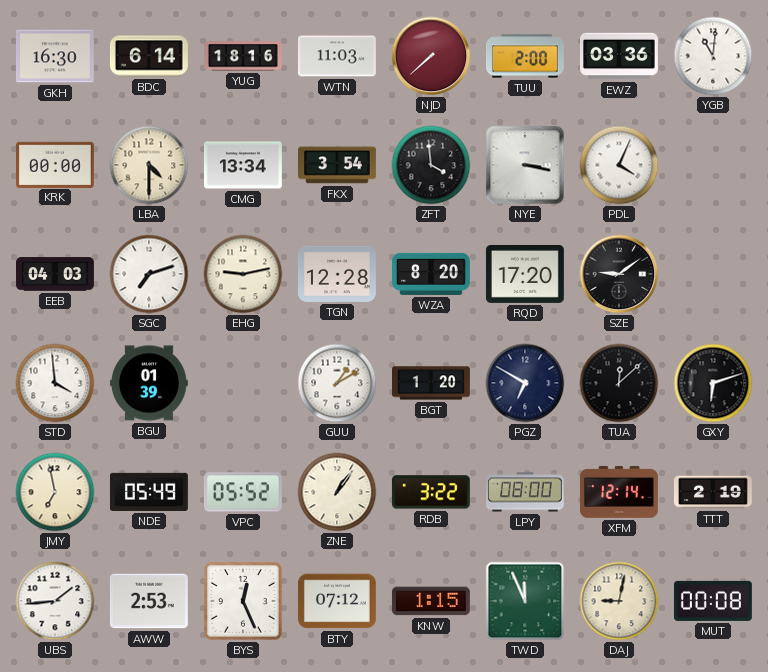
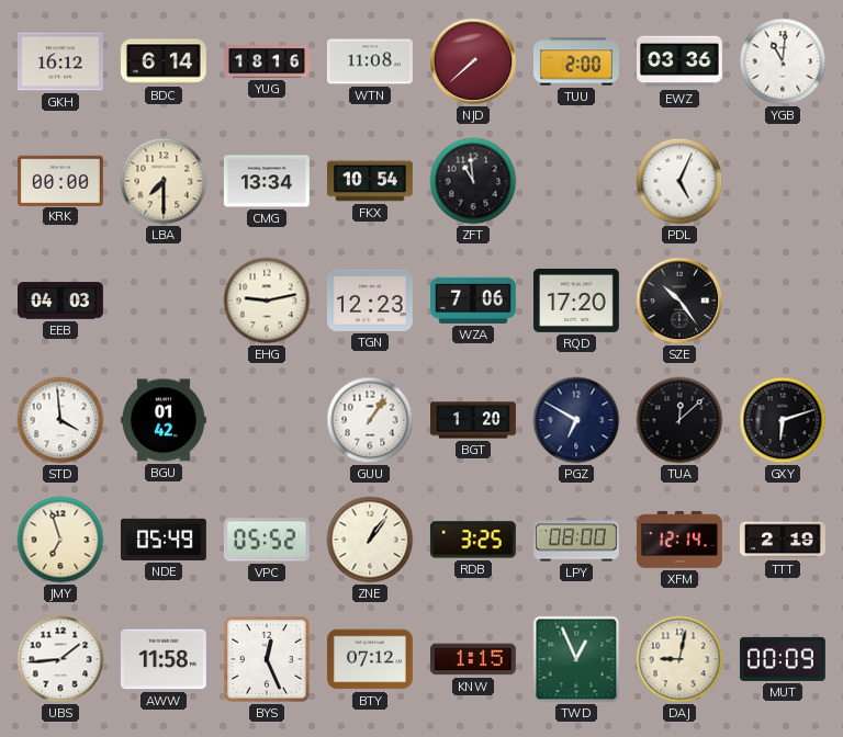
GKH: 16:30 -> 16:12
WTN: 11:03 -> 11:08
LBA: 4:30 -> 7:30
FKX: 3:54 -> 10:54
ZFT: 3:59 -> 10:59
NYE: 3:17 -> none
PDL: 4:04 -> 5:04
SGC: 7:12 -> none
TGN: 12:28 -> 12:23
WZA: 8:20 -> 7:06
SZE: 9:09 -> 10:24
BGU: 01:39 -> 01:42
GUU: 1:10 -> 1:06
JMY: 6:58 -> 6:57
RDB: 3:22 -> 3:25
AWW: 2:53 -> 11:58
TWD: 11:56 -> 12:56
MUT: 00:08 -> 00:09
